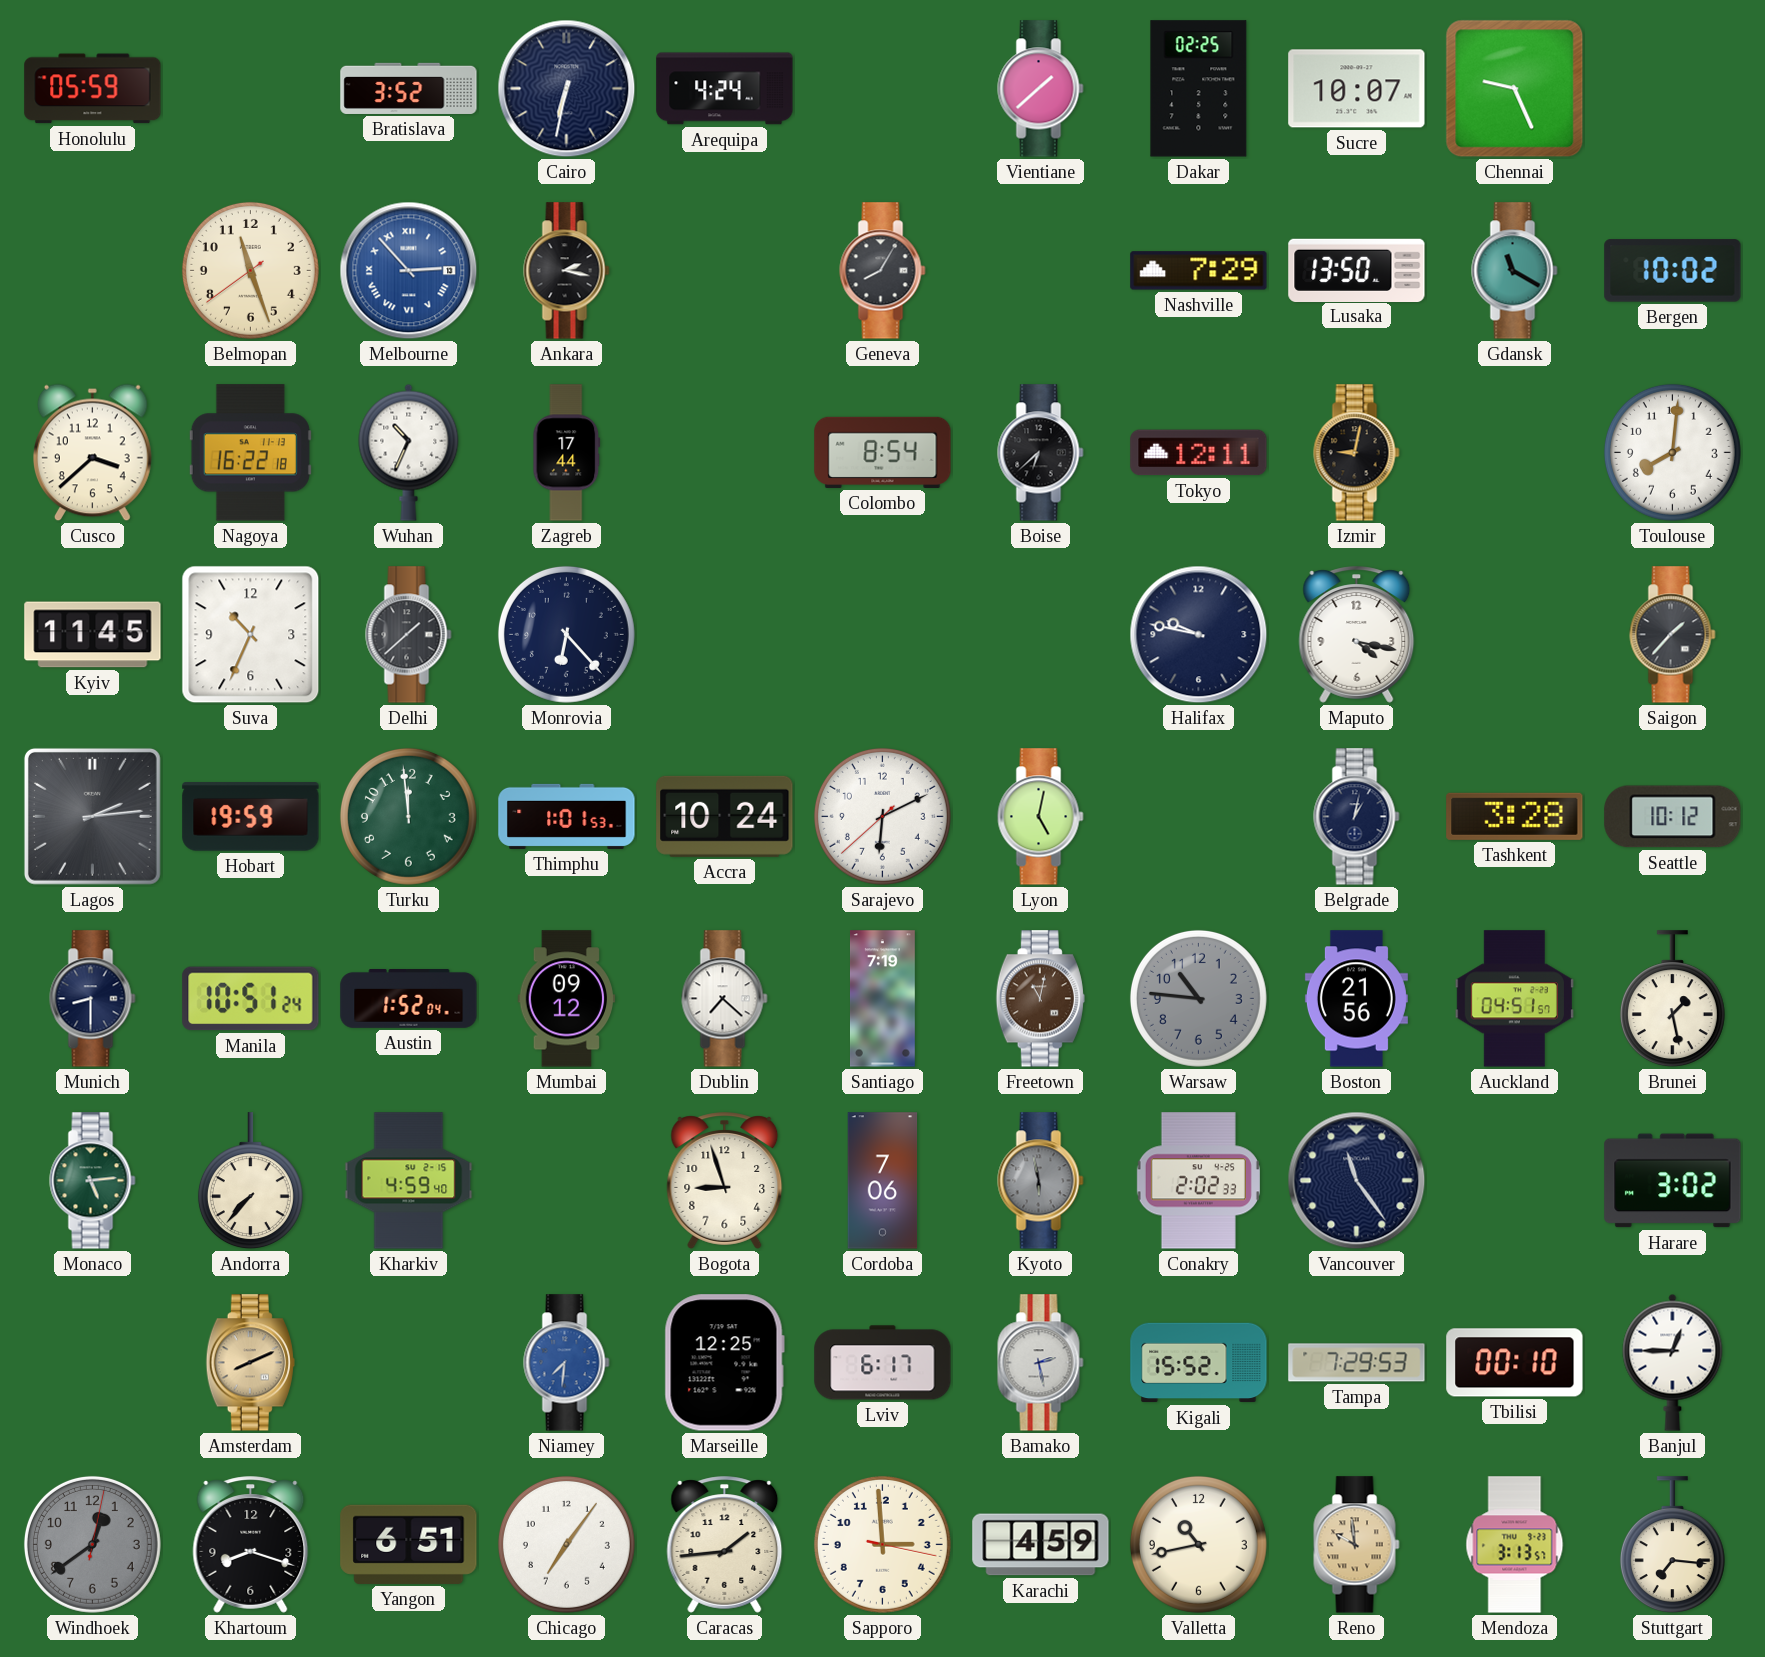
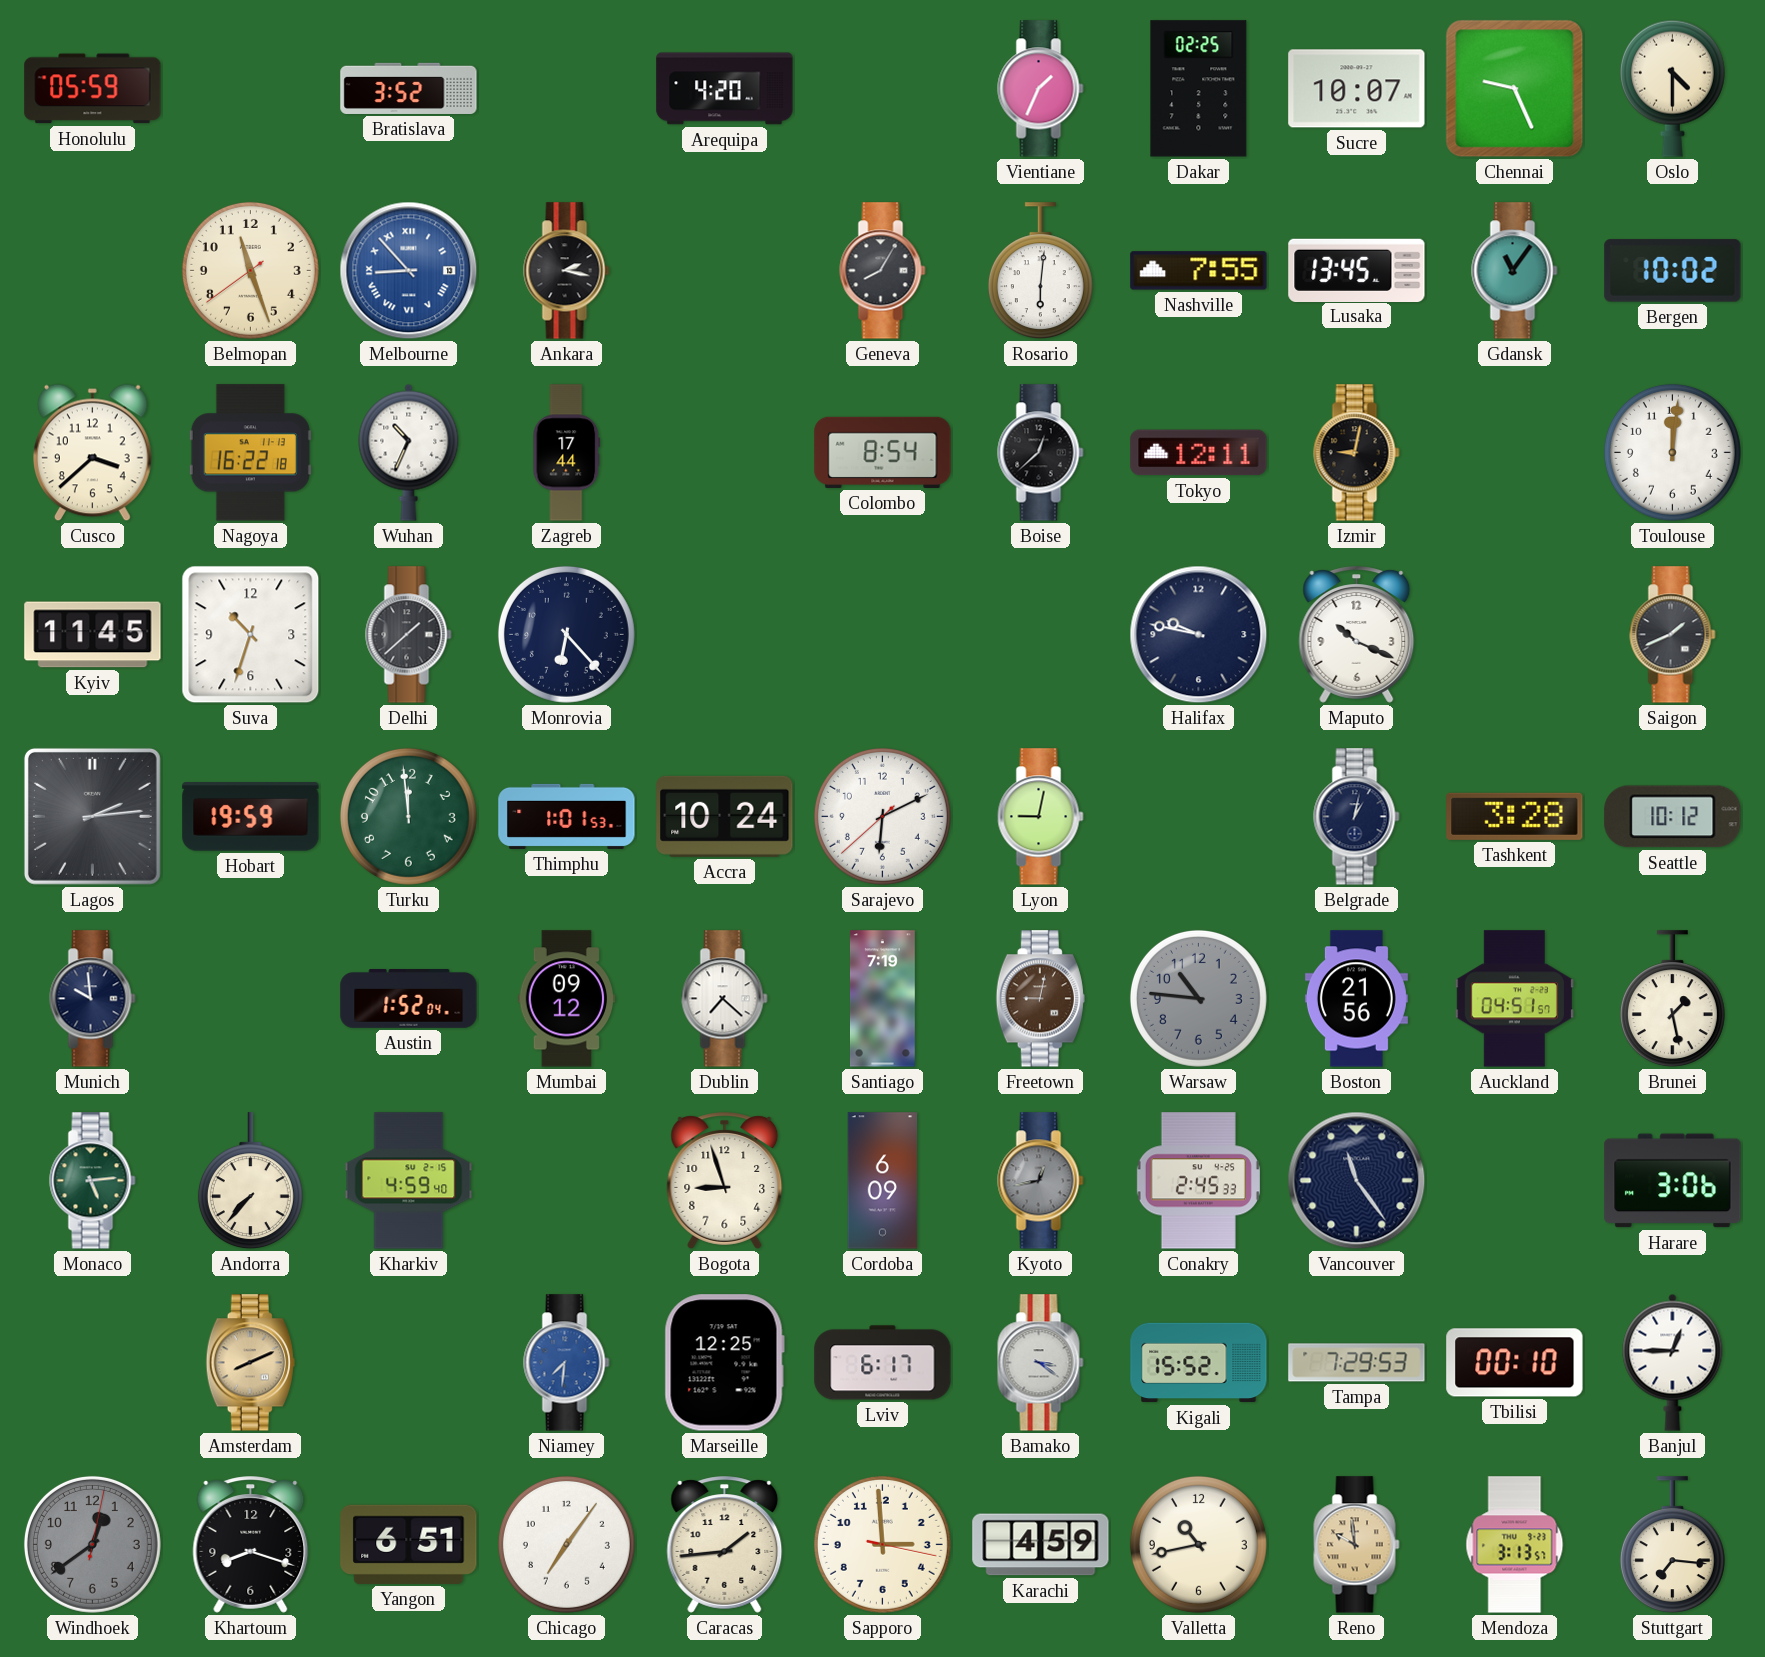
Cairo: 6:32 -> none
Arequipa: 4:24 -> 4:20
Vientiane: 1:38 -> 1:34
Oslo: none -> 4:30
Melbourne: 2:53 -> 8:53
Rosario: none -> 6:01
Nashville: 7:29 -> 7:55
Lusaka: 13:50 -> 13:45
Gdansk: 11:20 -> 11:06
Boise: 6:38 -> 12:38
Toulouse: 8:01 -> 12:01
Suva: 10:34 -> 10:33
Maputo: 4:17 -> 10:19
Saigon: 1:37 -> 1:41
Lyon: 5:02 -> 9:02
Munich: 8:30 -> 9:59
Manila: 10:51 -> none
Freetown: 11:02 -> 9:02
Cordoba: 7:06 -> 6:09
Kyoto: 5:58 -> 12:43
Conakry: 2:02 -> 2:45
Harare: 3:02 -> 3:06
Bamako: 2:28 -> 3:21
